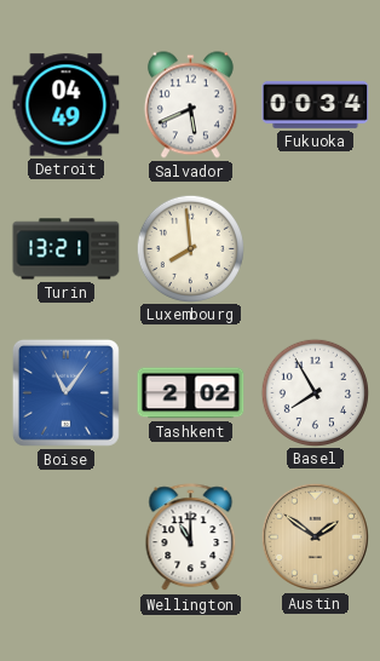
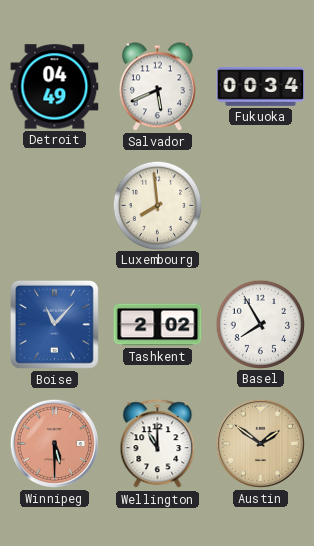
Turin: 13:21 -> none
Boise: 11:06 -> 11:07
Winnipeg: none -> 5:30
